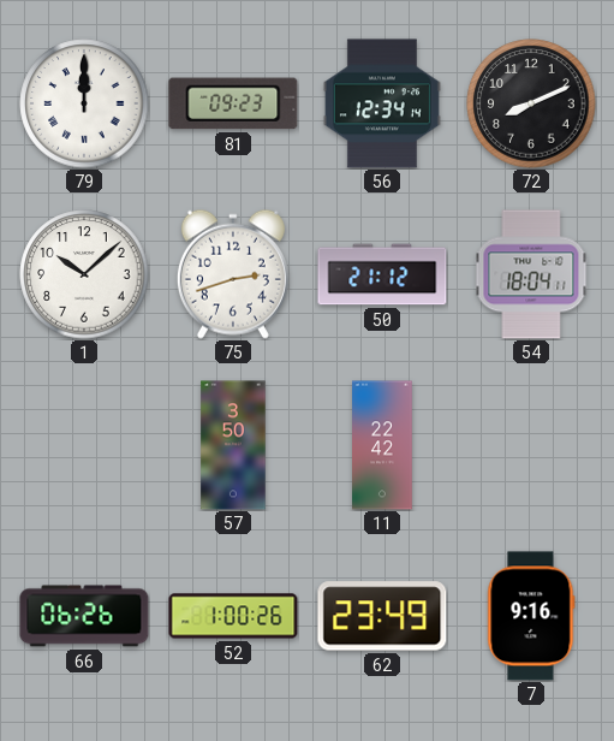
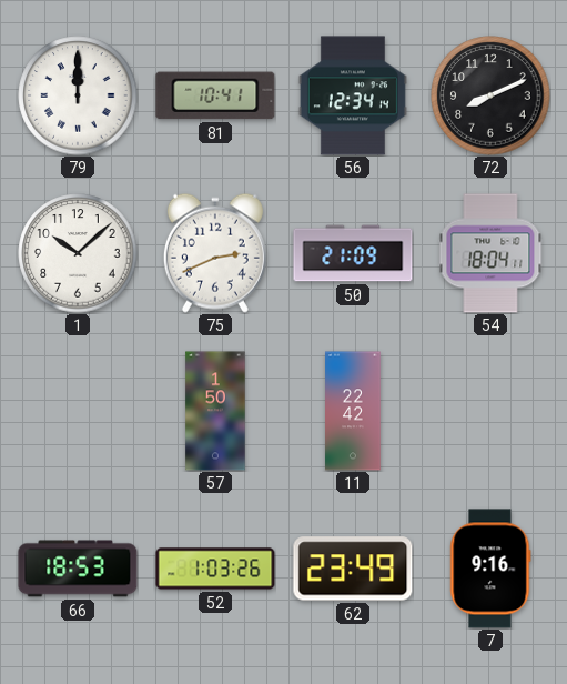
81: 09:23 -> 10:41
75: 2:42 -> 2:41
50: 21:12 -> 21:09
57: 3:50 -> 1:50
66: 06:26 -> 18:53
52: 1:00 -> 1:03
